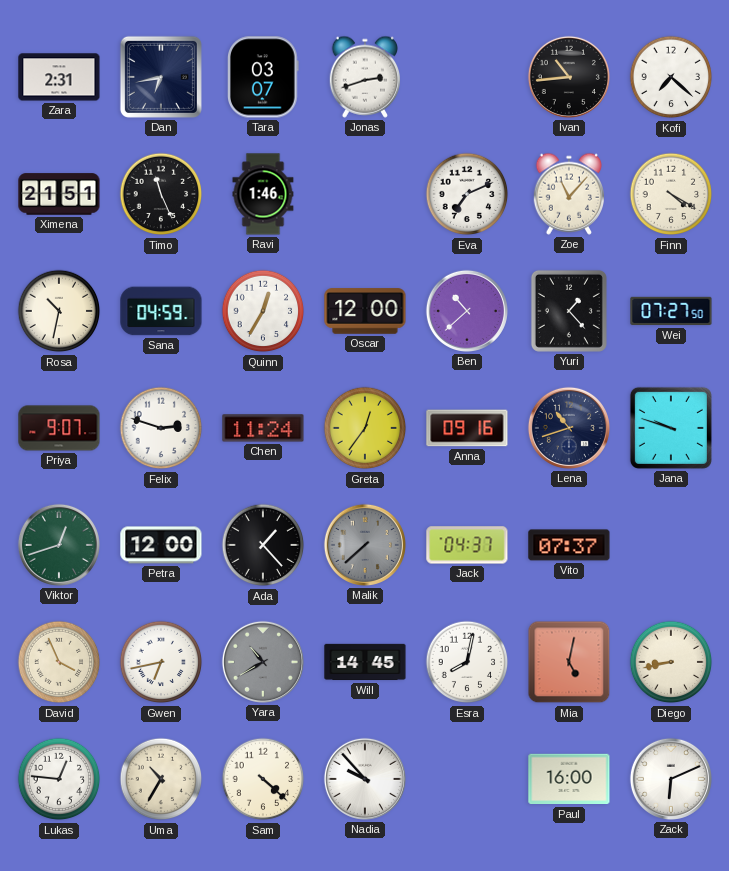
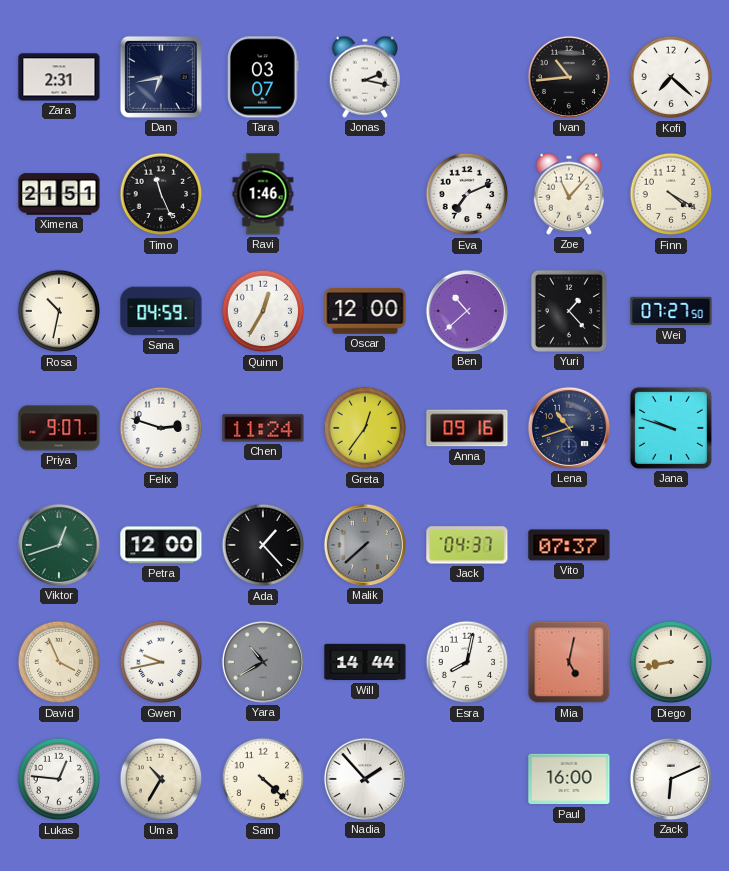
Jonas: 2:42 -> 2:17
Gwen: 6:43 -> 9:43
Will: 14:45 -> 14:44
Nadia: 9:53 -> 1:53
